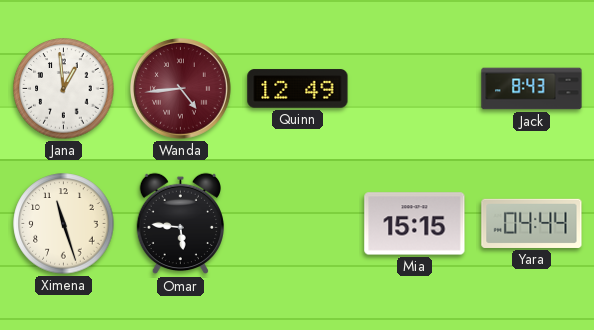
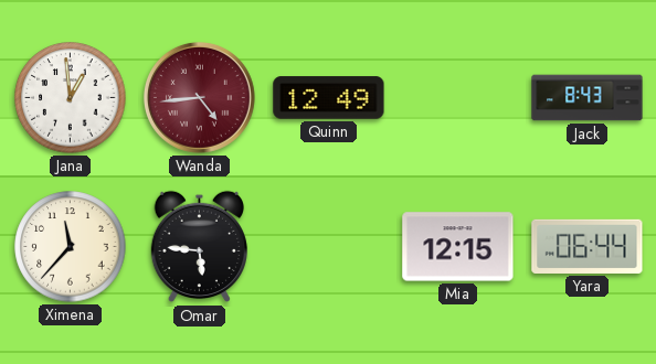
Ximena: 11:27 -> 11:37
Mia: 15:15 -> 12:15
Yara: 04:44 -> 06:44
